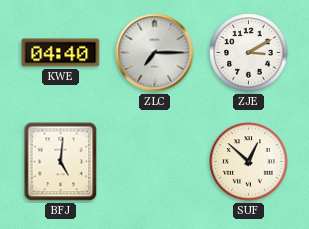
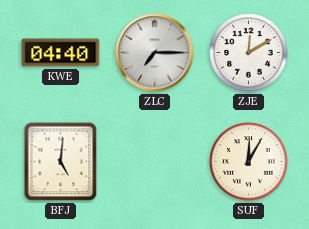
ZJE: 3:10 -> 12:10
SUF: 12:52 -> 12:05
